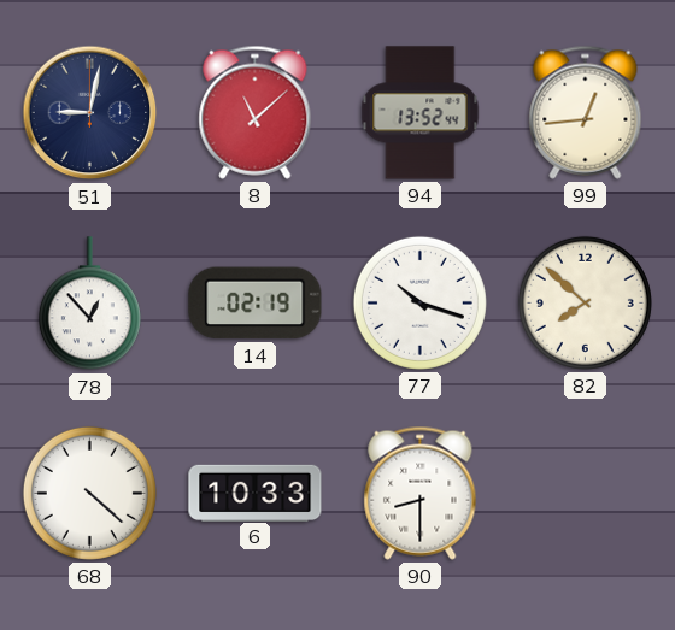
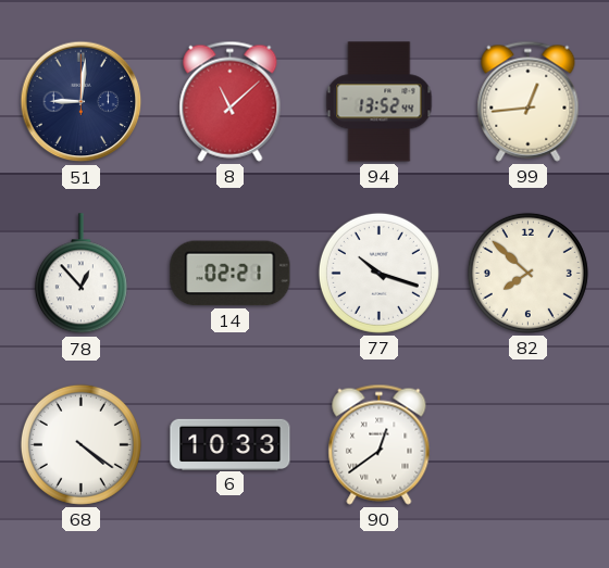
51: 9:02 -> 9:01
14: 02:19 -> 02:21
68: 4:22 -> 4:21
90: 8:30 -> 12:39
